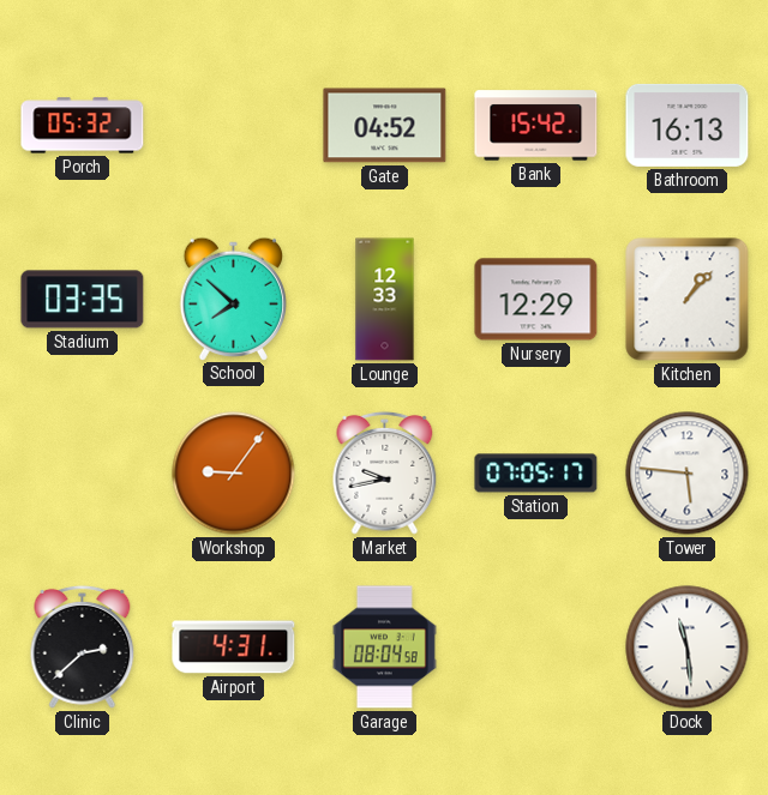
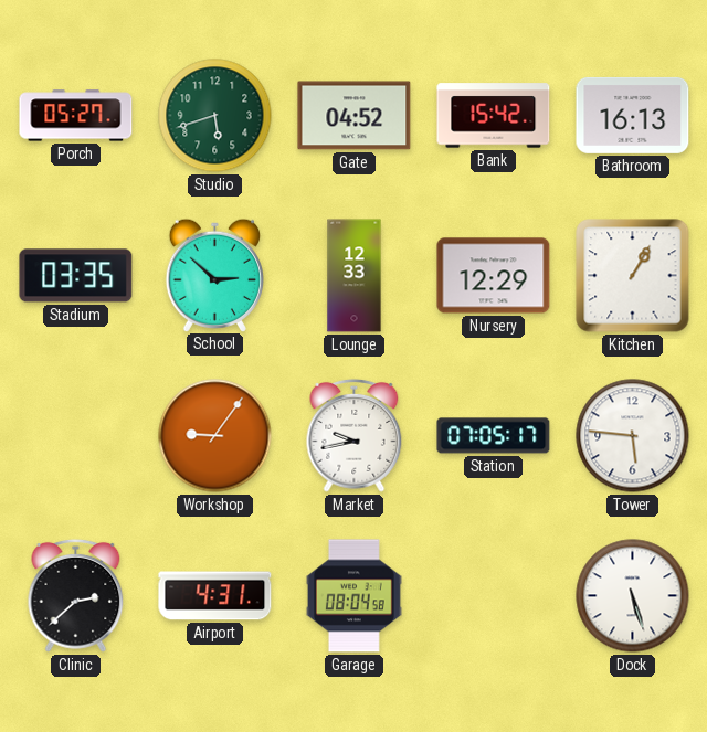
Porch: 05:32 -> 05:27
Studio: none -> 5:42
School: 7:52 -> 2:52
Kitchen: 1:07 -> 1:05
Dock: 11:29 -> 5:27
